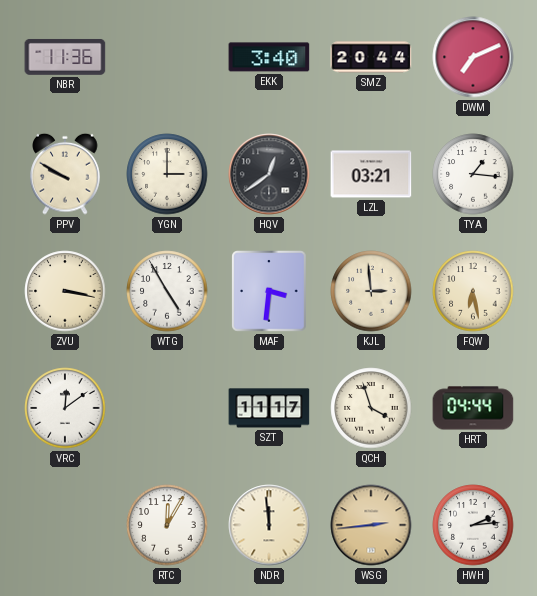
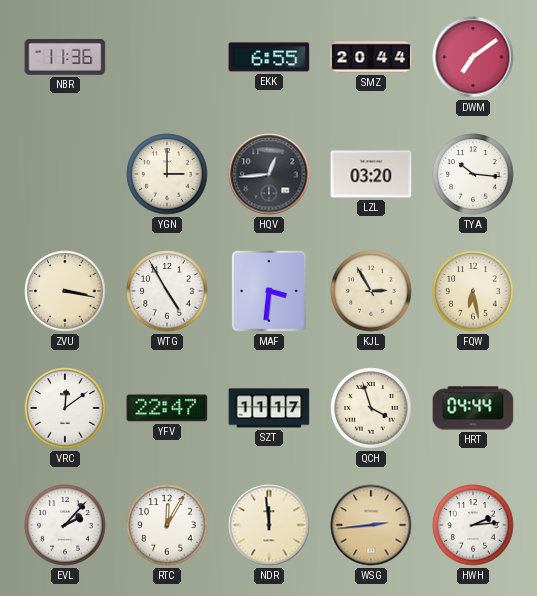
EKK: 3:40 -> 6:55
DWM: 7:11 -> 7:09
PPV: 9:50 -> none
HQV: 12:39 -> 12:44
LZL: 03:21 -> 03:20
TYA: 1:16 -> 10:16
KJL: 2:59 -> 2:55
YFV: none -> 22:47
EVL: none -> 2:07
